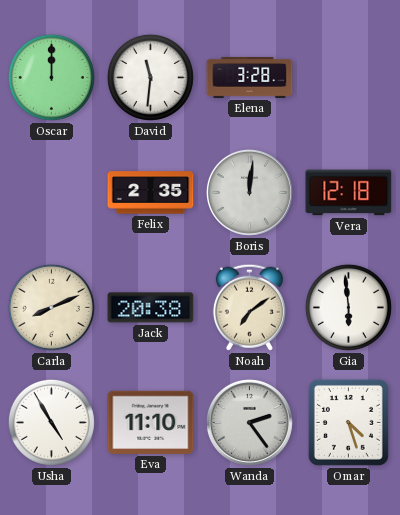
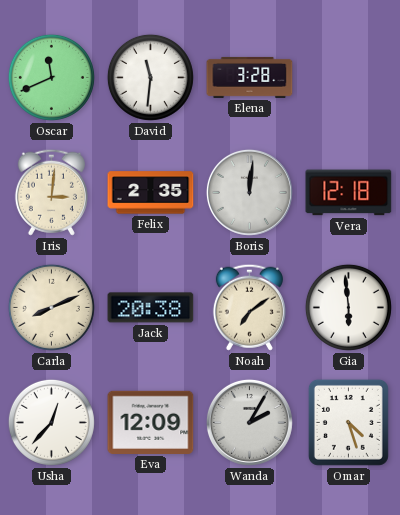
Oscar: 12:00 -> 11:41
Iris: none -> 3:01
Usha: 4:55 -> 12:37
Eva: 11:10 -> 12:09
Wanda: 2:24 -> 2:05
